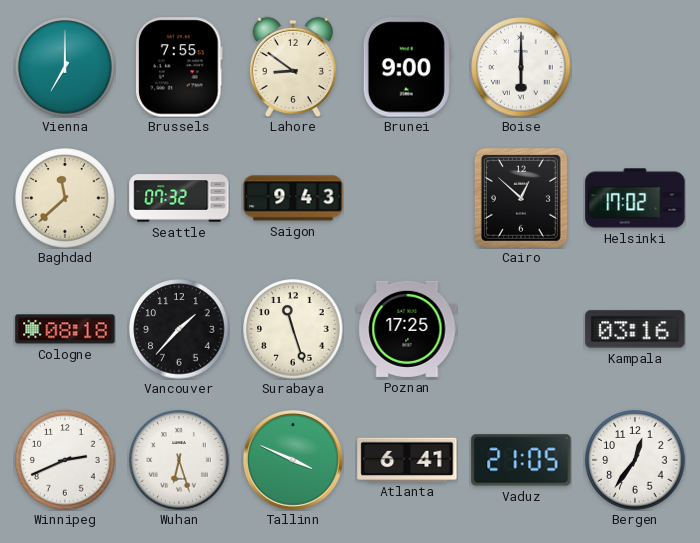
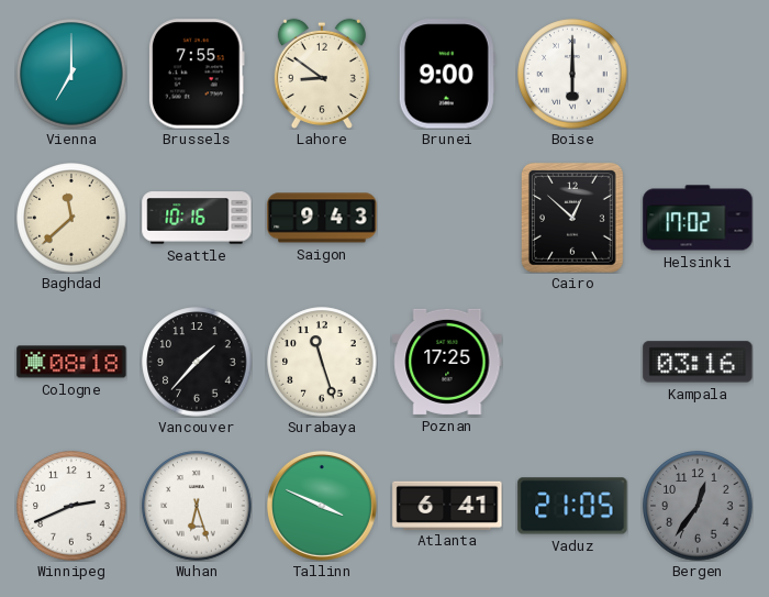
Seattle: 07:32 -> 10:16
Bergen dial: white -> grey
